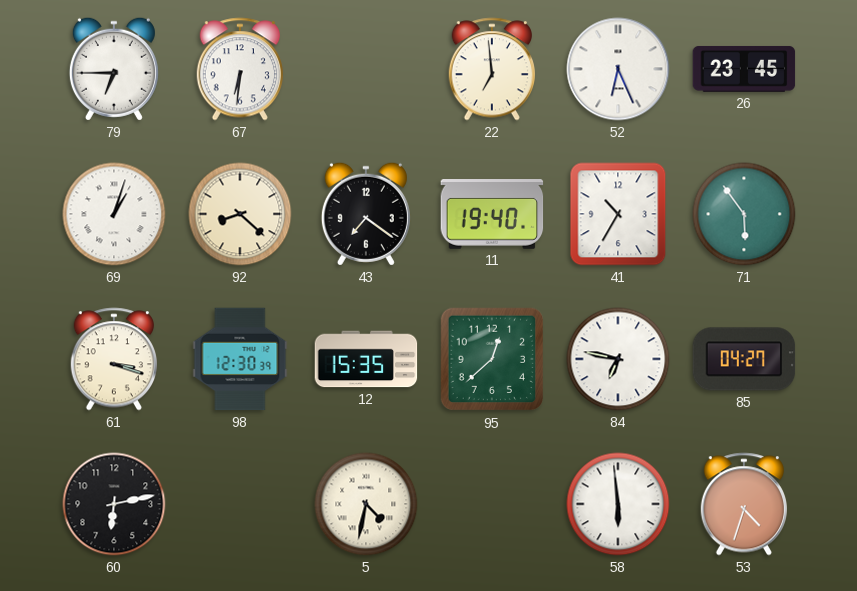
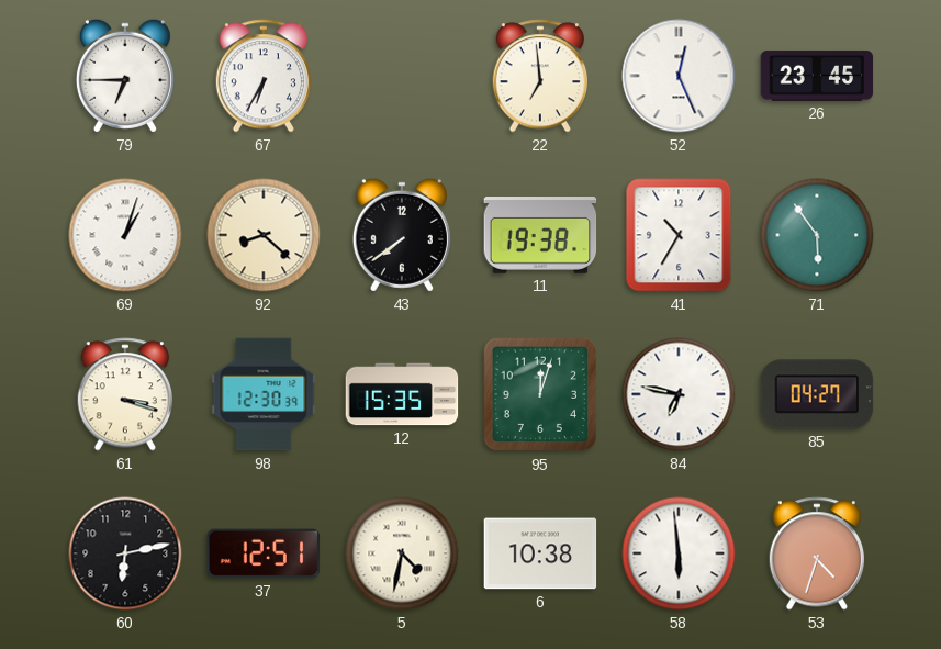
67: 6:31 -> 6:35
52: 6:26 -> 12:26
43: 7:21 -> 7:39
11: 19:40 -> 19:38
95: 12:38 -> 12:03
37: none -> 12:51
6: none -> 10:38
